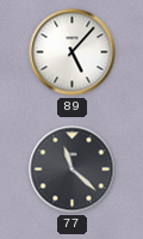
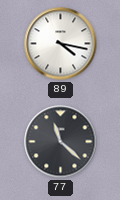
89: 5:07 -> 4:17
